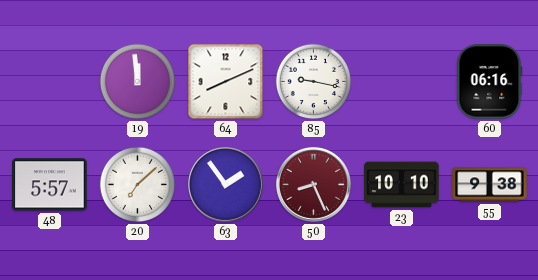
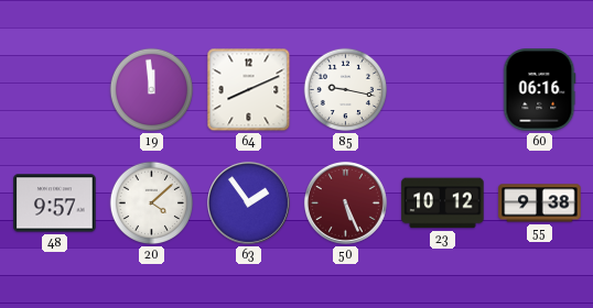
48: 5:57 -> 9:57
20: 7:08 -> 4:08
50: 8:26 -> 5:26
23: 10:10 -> 10:12
